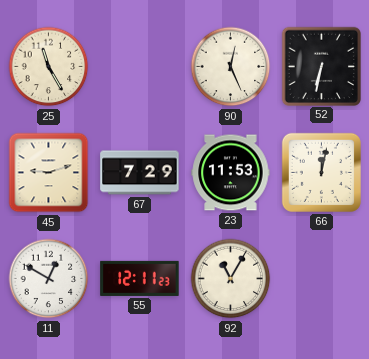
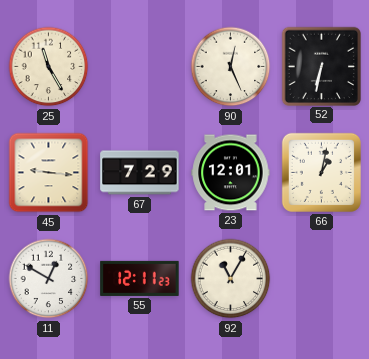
45: 9:12 -> 9:16
23: 11:53 -> 12:01
66: 12:02 -> 1:02
